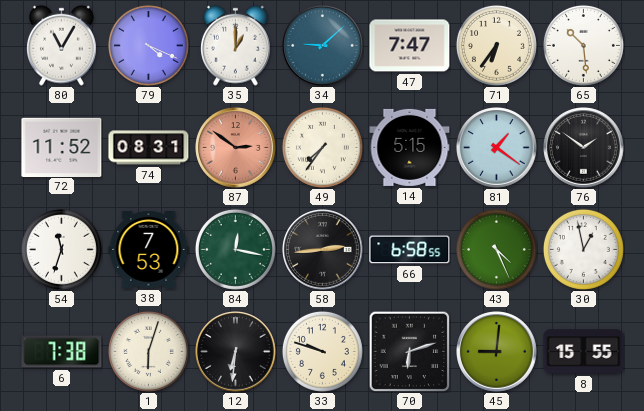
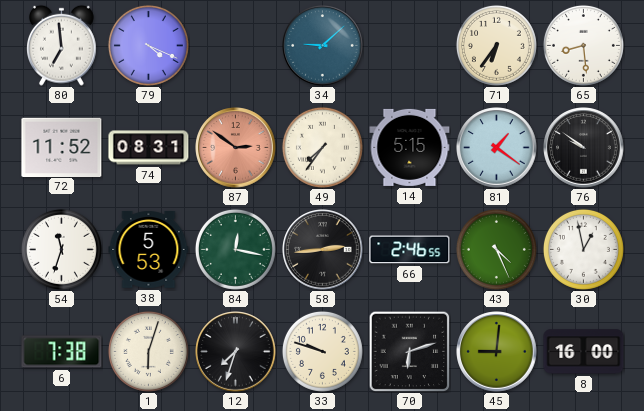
80: 11:05 -> 6:59
35: 1:00 -> none
47: 7:47 -> none
65: 10:29 -> 8:29
76: 1:51 -> 9:51
38: 7:53 -> 5:53
66: 6:58 -> 2:46
12: 6:31 -> 7:33
8: 15:55 -> 16:00
